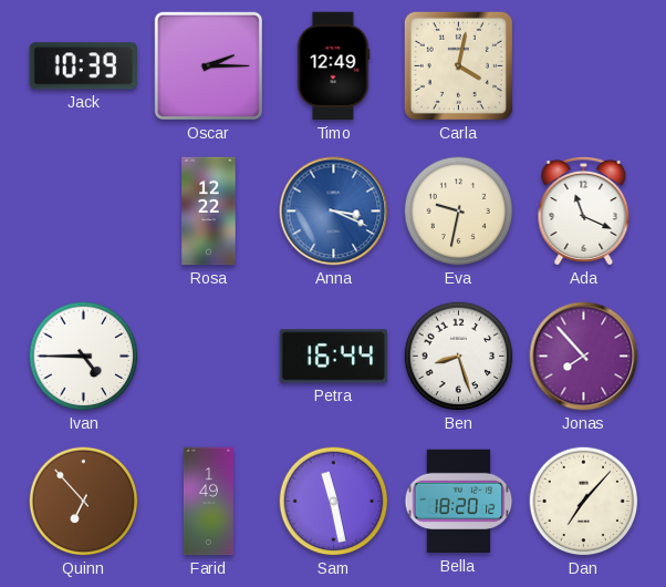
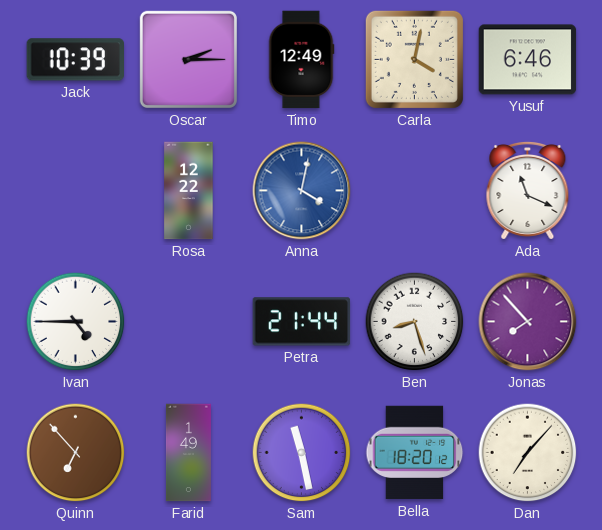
Yusuf: none -> 6:46
Anna: 3:19 -> 4:02
Eva: 9:32 -> none
Petra: 16:44 -> 21:44
